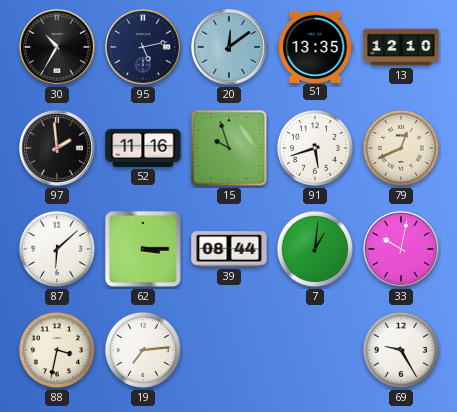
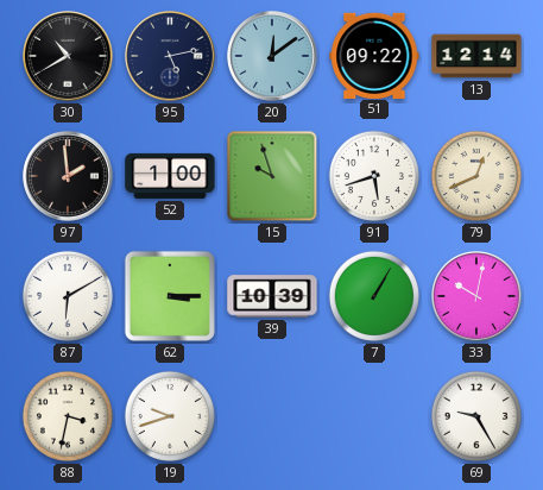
30: 10:35 -> 10:40
51: 13:35 -> 09:22
13: 12:10 -> 12:14
52: 11:16 -> 1:00
87: 6:08 -> 6:10
39: 08:44 -> 10:39
7: 1:01 -> 1:05
19: 7:14 -> 9:42
